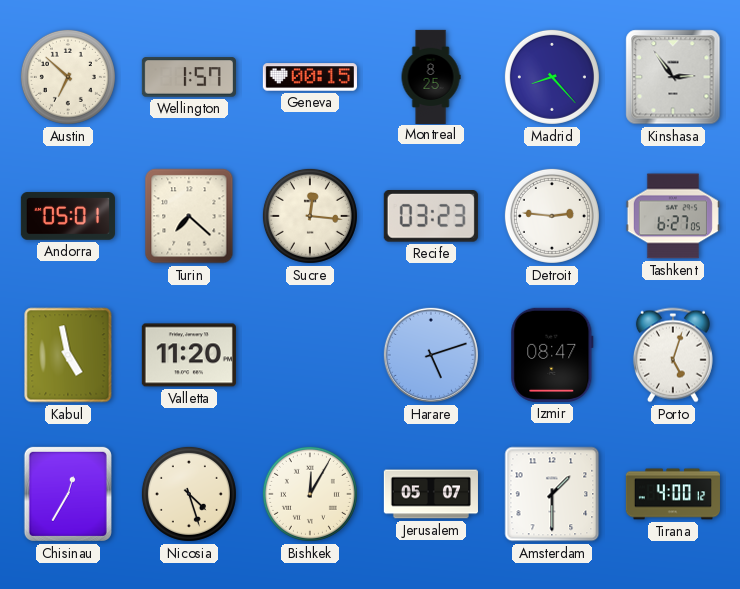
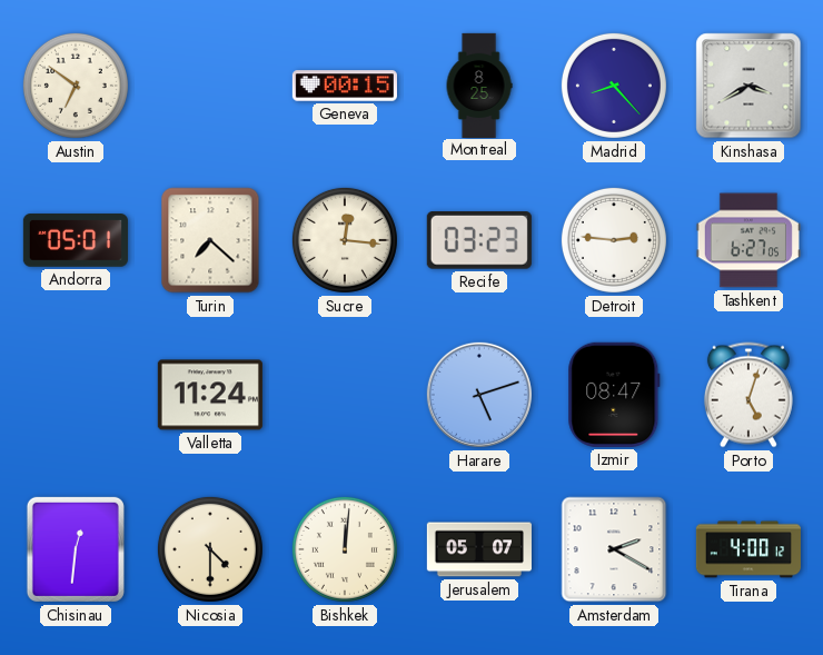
Austin: 6:52 -> 6:51
Wellington: 1:57 -> none
Kinshasa: 2:54 -> 3:40
Kabul: 4:58 -> none
Valletta: 11:20 -> 11:24
Chisinau: 12:35 -> 12:31
Nicosia: 4:27 -> 4:30
Bishkek: 12:05 -> 12:01
Amsterdam: 1:30 -> 2:20
